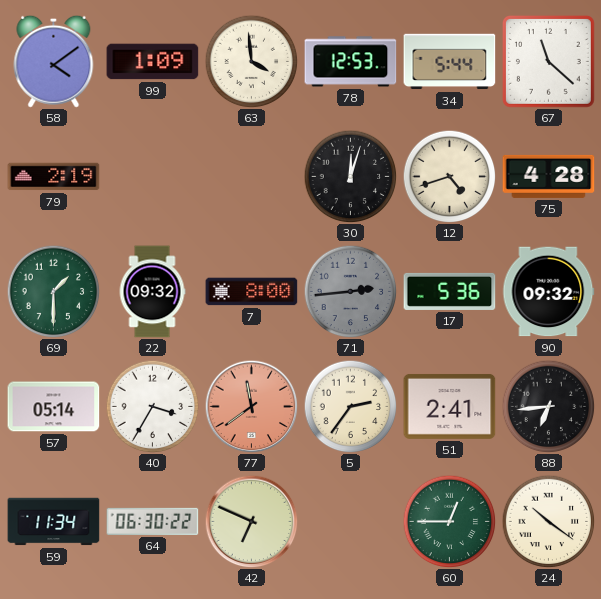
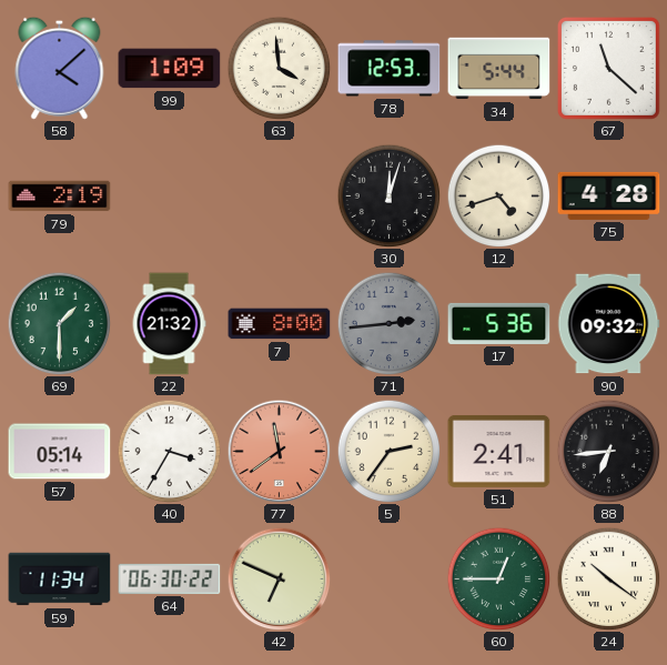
58: 4:09 -> 4:08
22: 09:32 -> 21:32
